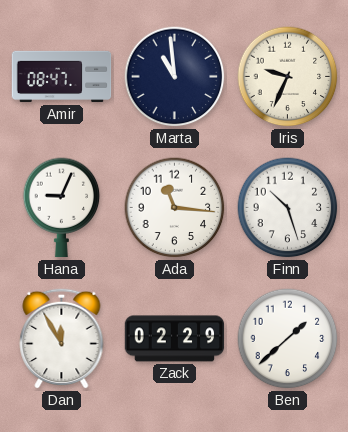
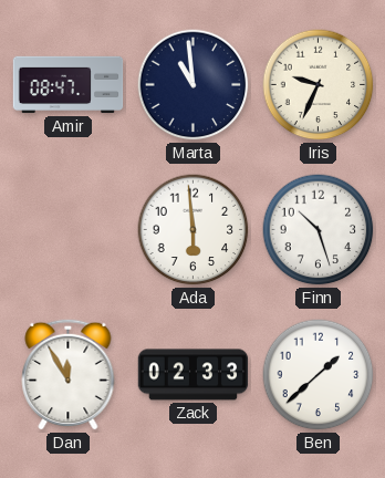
Hana: 9:04 -> none
Ada: 11:16 -> 5:59
Zack: 02:29 -> 02:33
